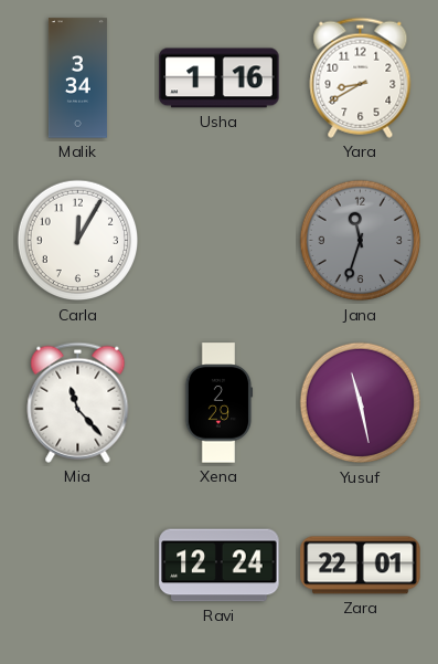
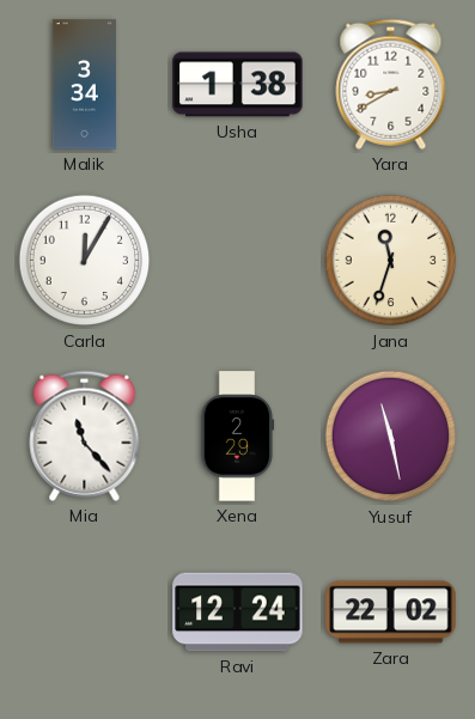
Usha: 1:16 -> 1:38
Jana dial: grey -> cream
Zara: 22:01 -> 22:02
